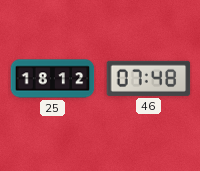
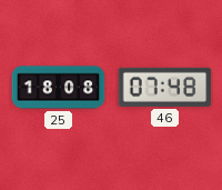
25: 18:12 -> 18:08
